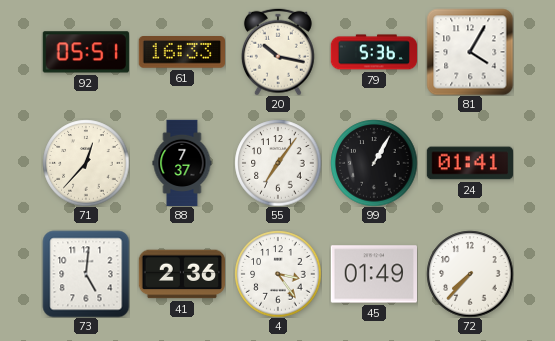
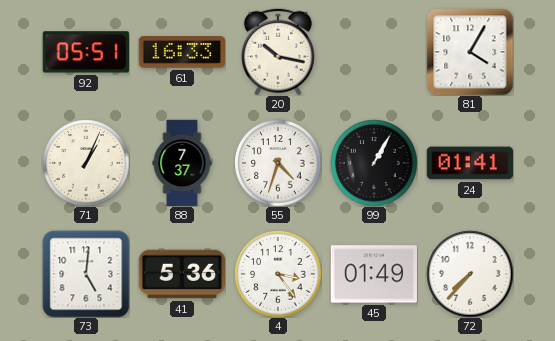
79: 5:36 -> none
71: 12:37 -> 1:04
55: 7:06 -> 4:33
41: 2:36 -> 5:36
